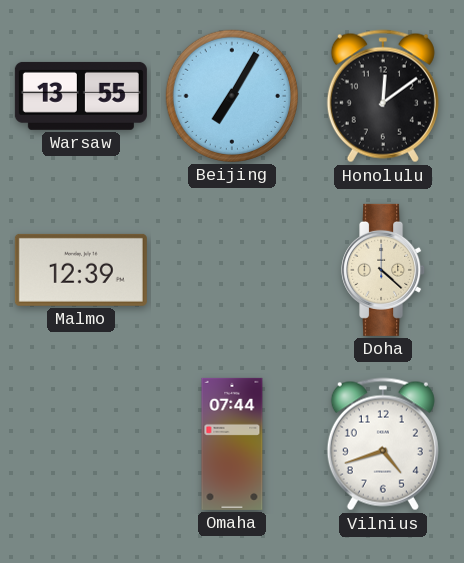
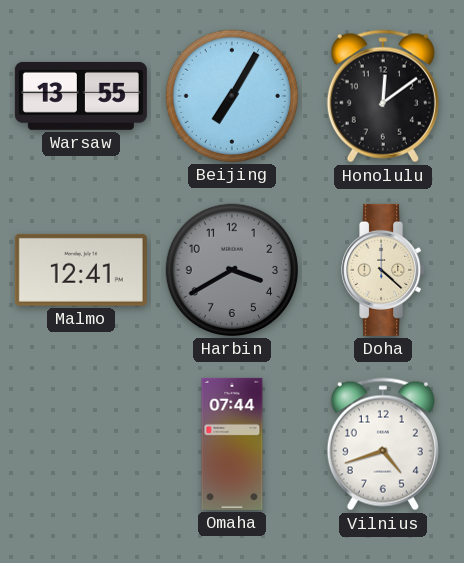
Malmo: 12:39 -> 12:41
Harbin: none -> 3:40
